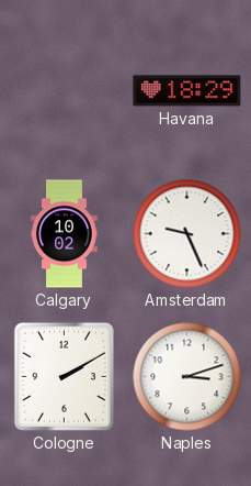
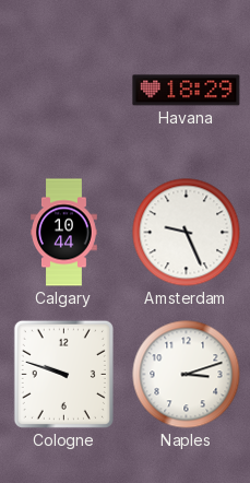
Calgary: 10:02 -> 10:44
Cologne: 2:10 -> 9:48
